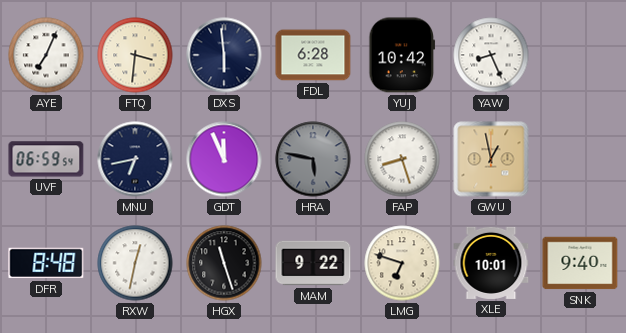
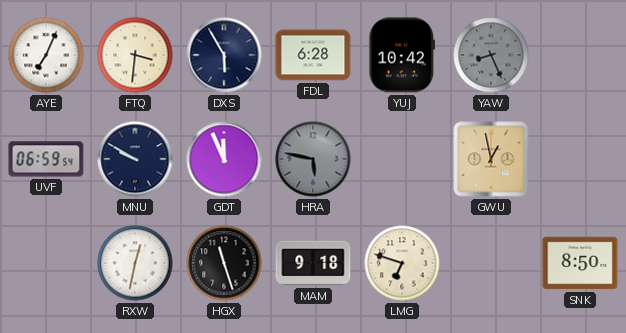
DXS: 5:59 -> 5:55
YAW dial: white -> grey
MNU: 6:43 -> 9:50
FAP: 8:27 -> none
DFR: 8:48 -> none
MAM: 9:22 -> 9:18
XLE: 10:01 -> none
SNK: 9:40 -> 8:50
